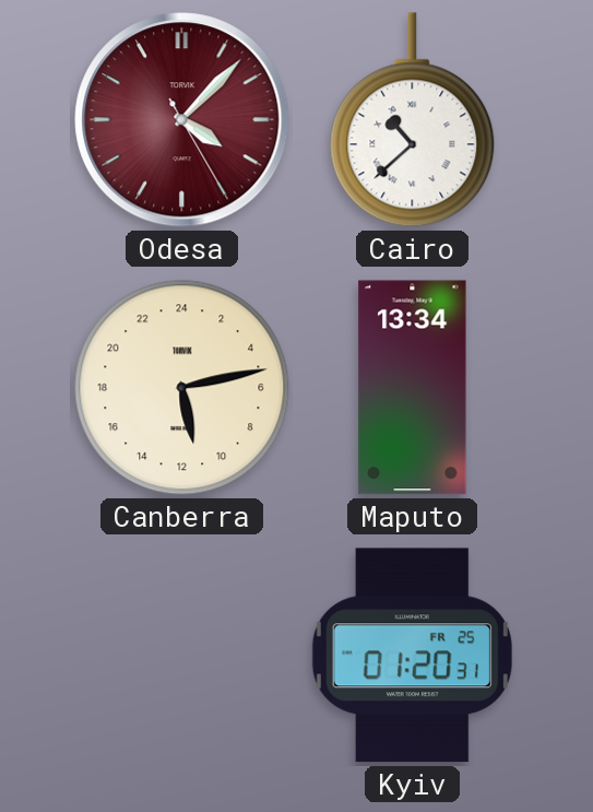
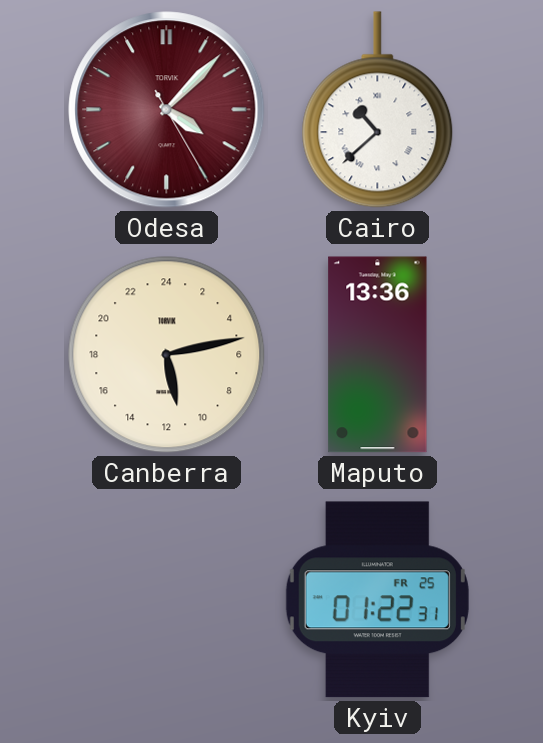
Maputo: 13:34 -> 13:36
Kyiv: 01:20 -> 01:22
